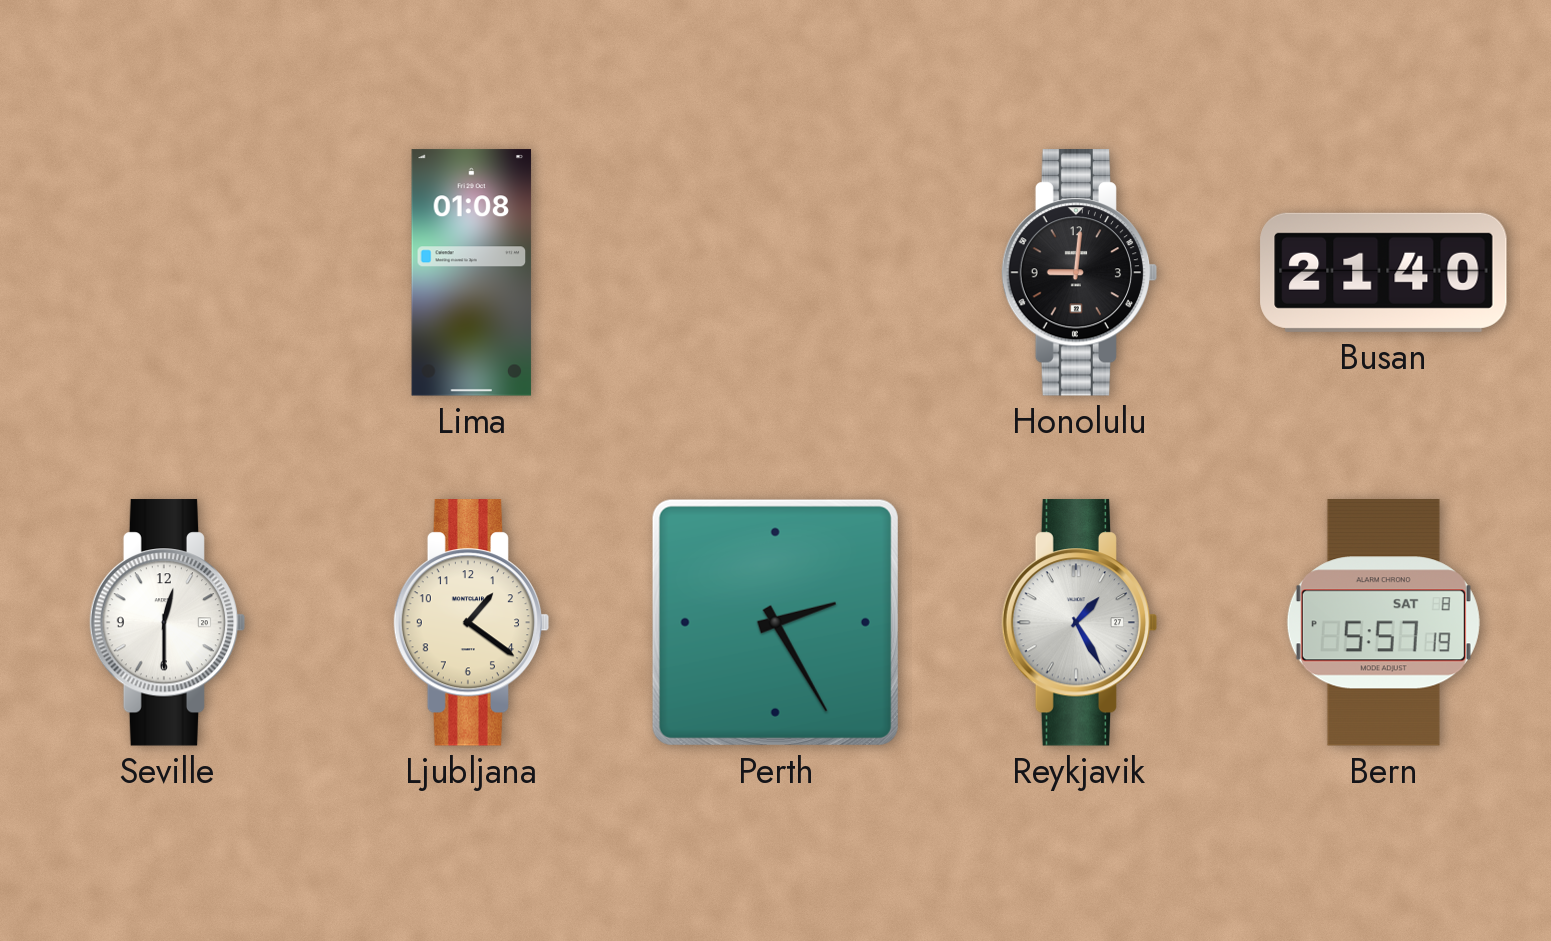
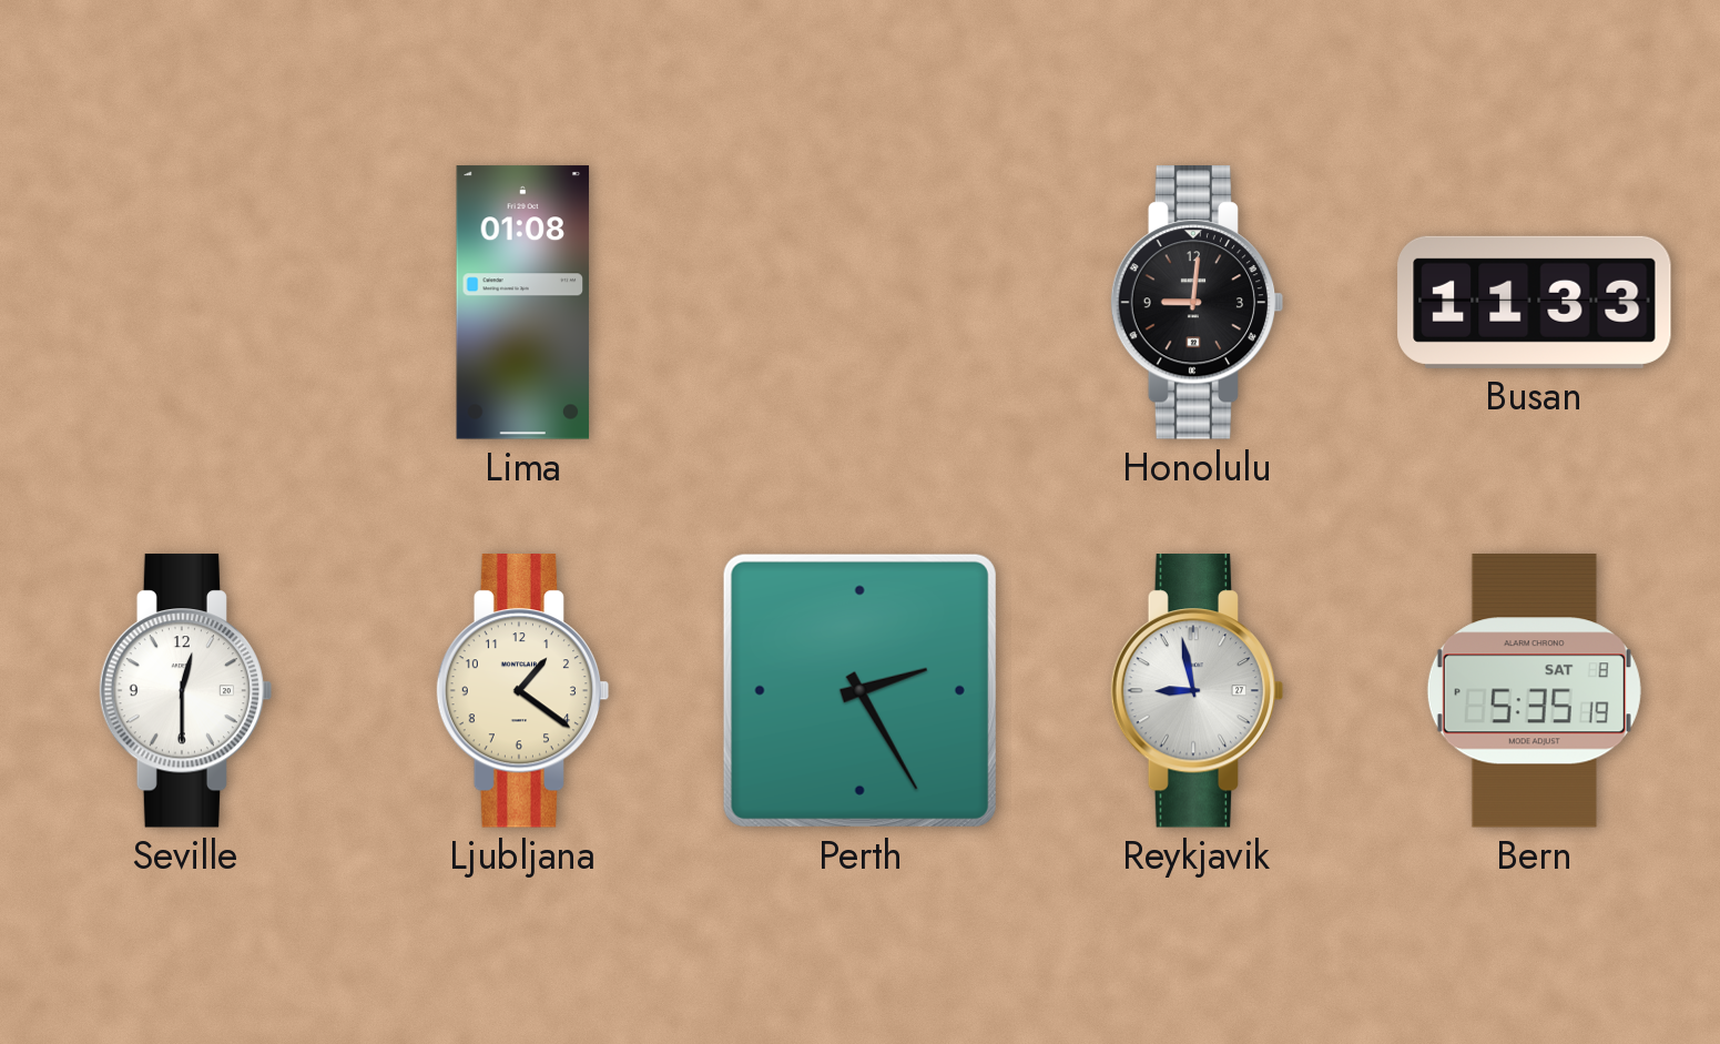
Busan: 21:40 -> 11:33
Reykjavik: 1:25 -> 8:58
Bern: 5:57 -> 5:35
